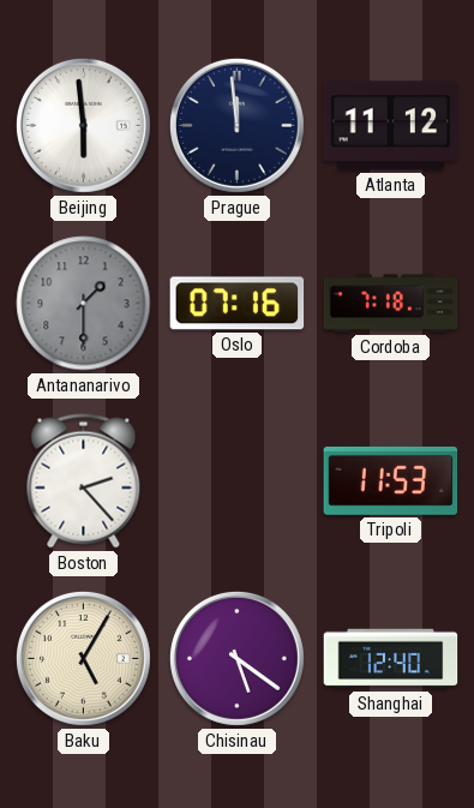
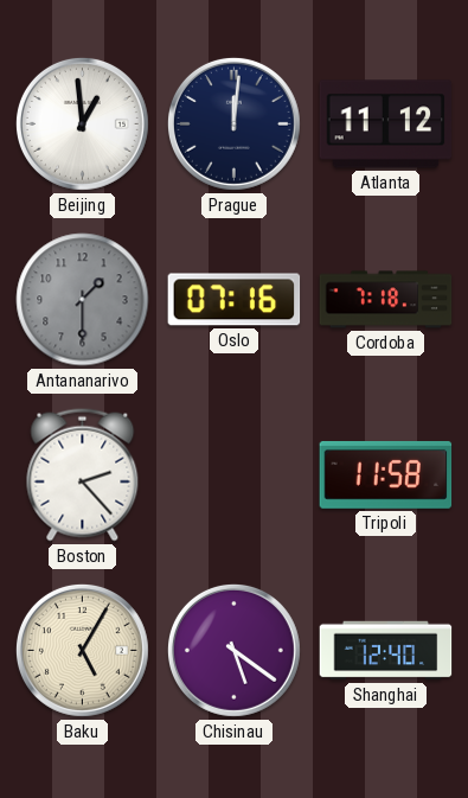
Beijing: 5:59 -> 12:59
Prague: 11:59 -> 12:01
Tripoli: 11:53 -> 11:58
